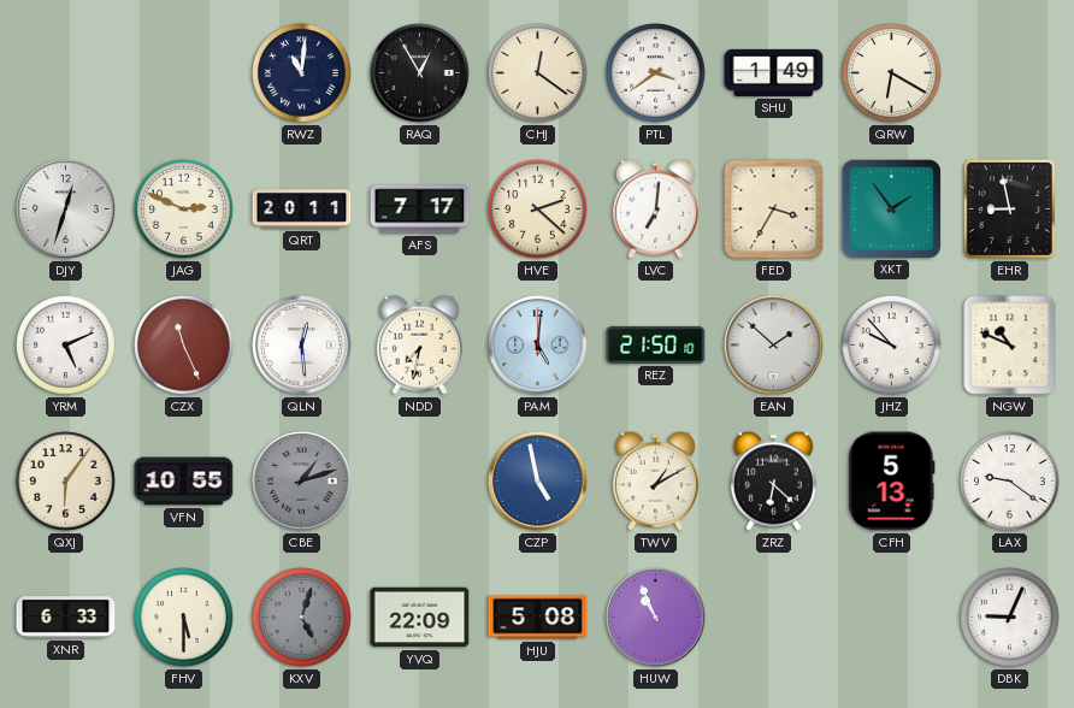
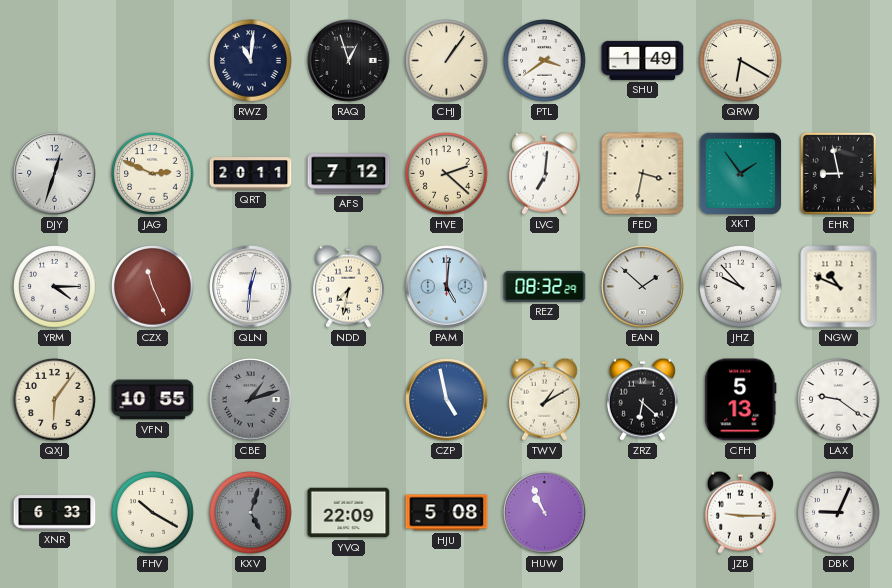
RAQ: 12:55 -> 12:57
CHJ: 12:21 -> 1:06
AFS: 7:17 -> 7:12
FED: 3:35 -> 3:32
YRM: 5:11 -> 4:15
QLN: 12:29 -> 12:31
REZ: 21:50 -> 08:32
FHV: 5:30 -> 10:20
JZB: none -> 9:15
